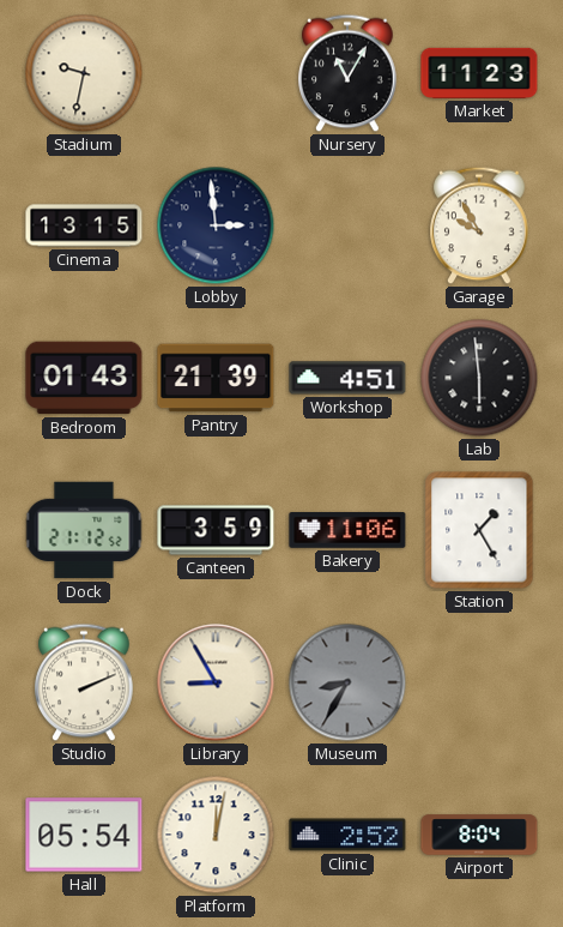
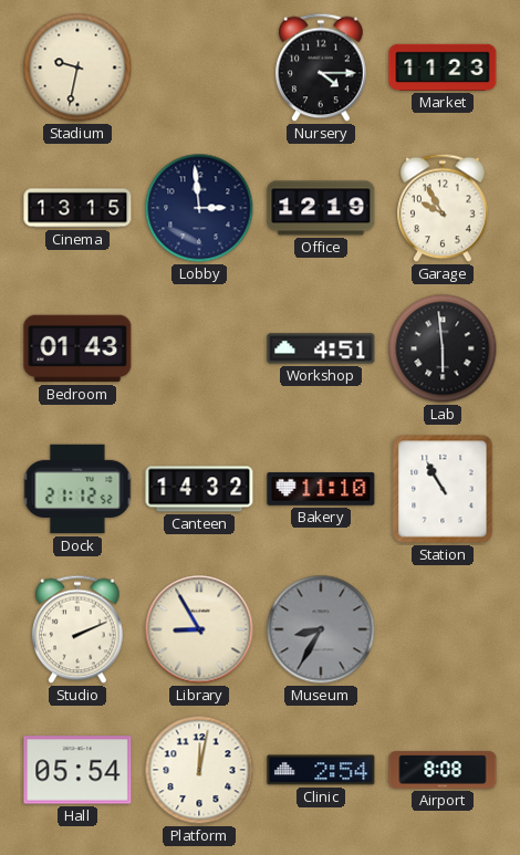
Nursery: 11:05 -> 4:15
Office: none -> 12:19
Pantry: 21:39 -> none
Canteen: 3:59 -> 14:32
Bakery: 11:06 -> 11:10
Station: 1:25 -> 10:55
Clinic: 2:52 -> 2:54
Airport: 8:04 -> 8:08
